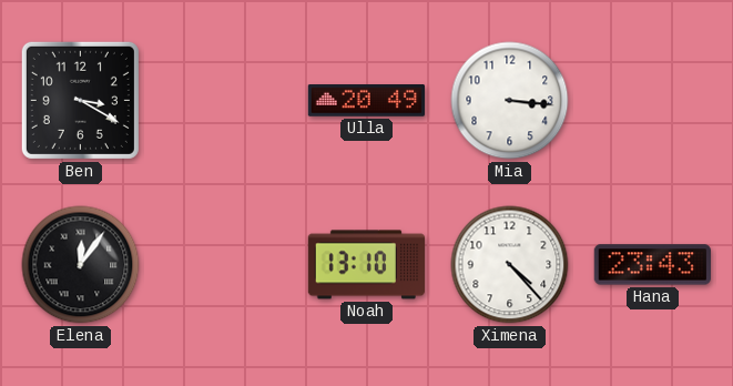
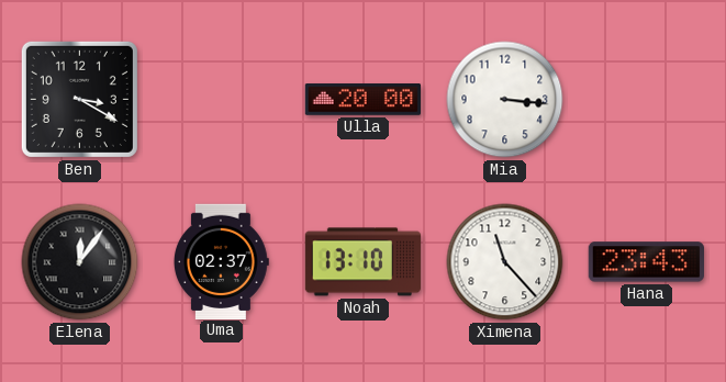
Ulla: 20:49 -> 20:00
Uma: none -> 02:37
Ximena: 4:23 -> 11:23
